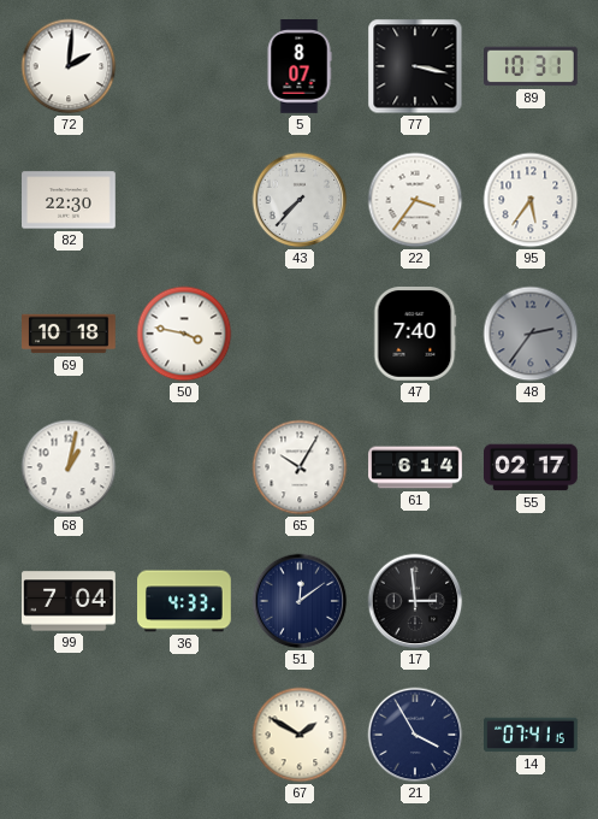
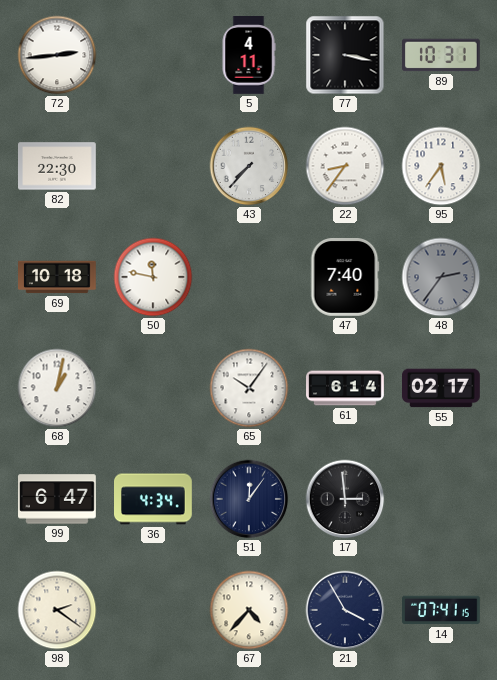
72: 2:01 -> 2:44
5: 8:07 -> 4:11
22: 3:36 -> 8:36
50: 3:47 -> 11:47
65: 10:05 -> 10:06
99: 7:04 -> 6:47
36: 4:33 -> 4:34
51: 12:09 -> 12:06
98: none -> 2:21
67: 1:50 -> 4:37
